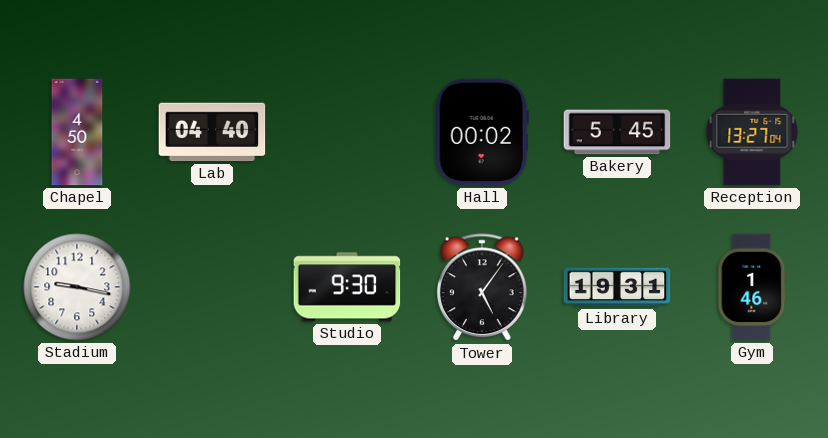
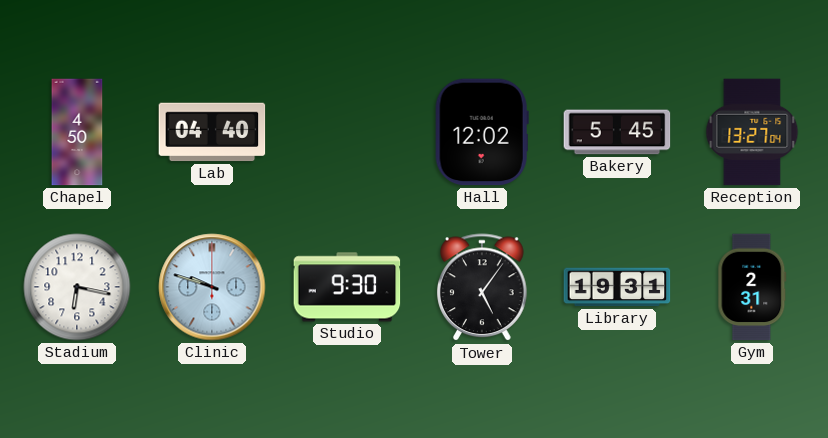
Hall: 00:02 -> 12:02
Stadium: 9:17 -> 6:17
Clinic: none -> 9:48
Gym: 1:46 -> 2:31
